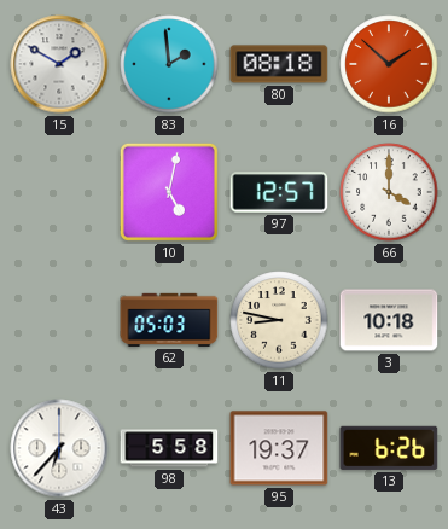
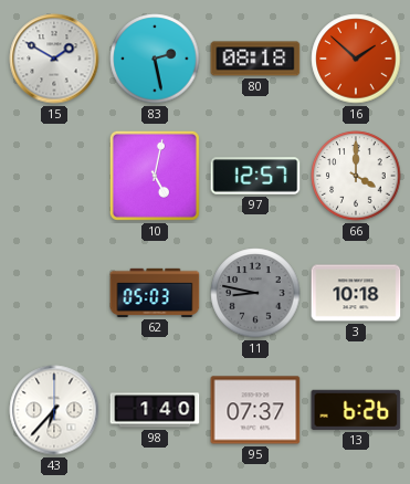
83: 1:59 -> 2:28
11 dial: cream -> grey
98: 5:58 -> 1:40
95: 19:37 -> 07:37
